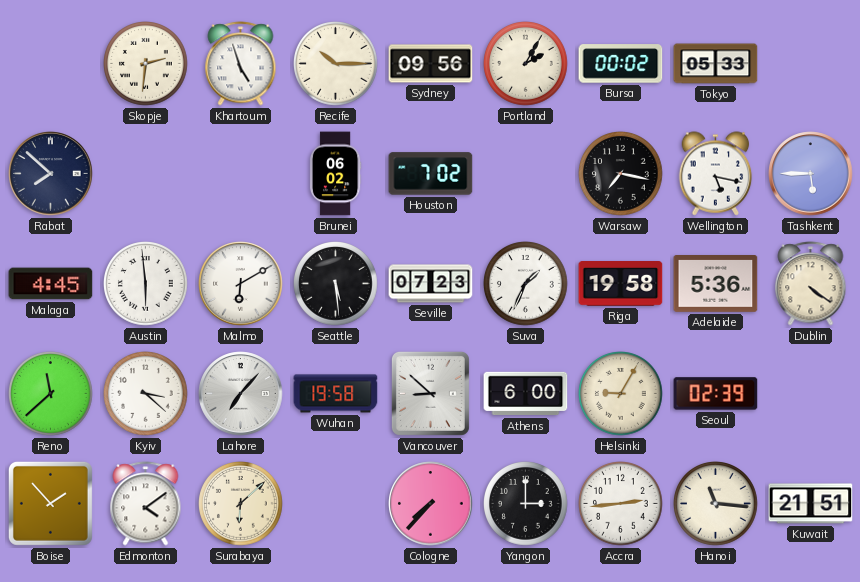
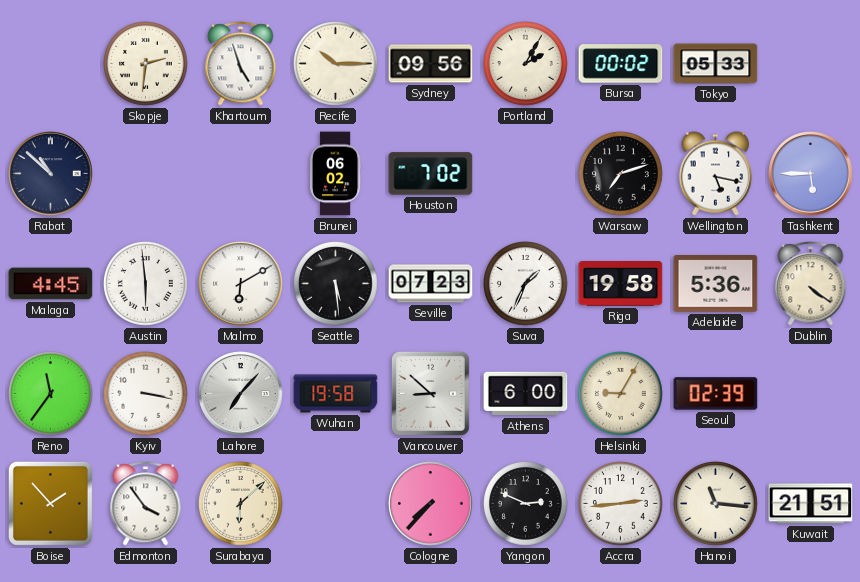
Rabat: 7:52 -> 10:52
Warsaw: 7:17 -> 7:12
Reno: 11:38 -> 11:36
Kyiv: 3:22 -> 3:17
Edmonton: 4:09 -> 3:54
Yangon: 3:00 -> 2:49
